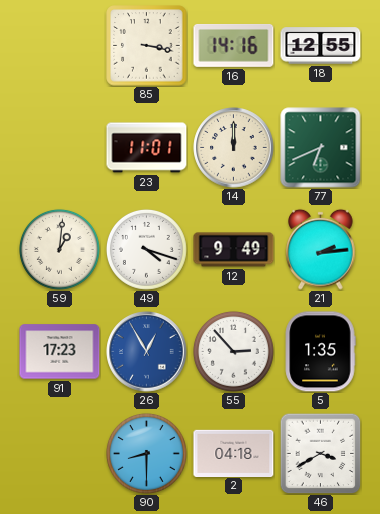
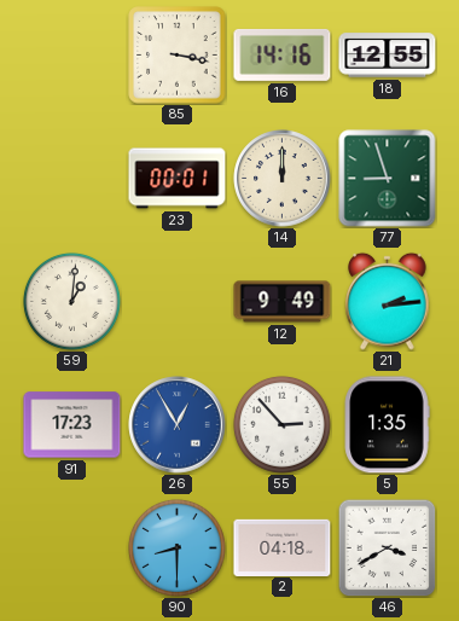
23: 11:01 -> 00:01
77: 6:41 -> 8:57
49: 4:18 -> none
